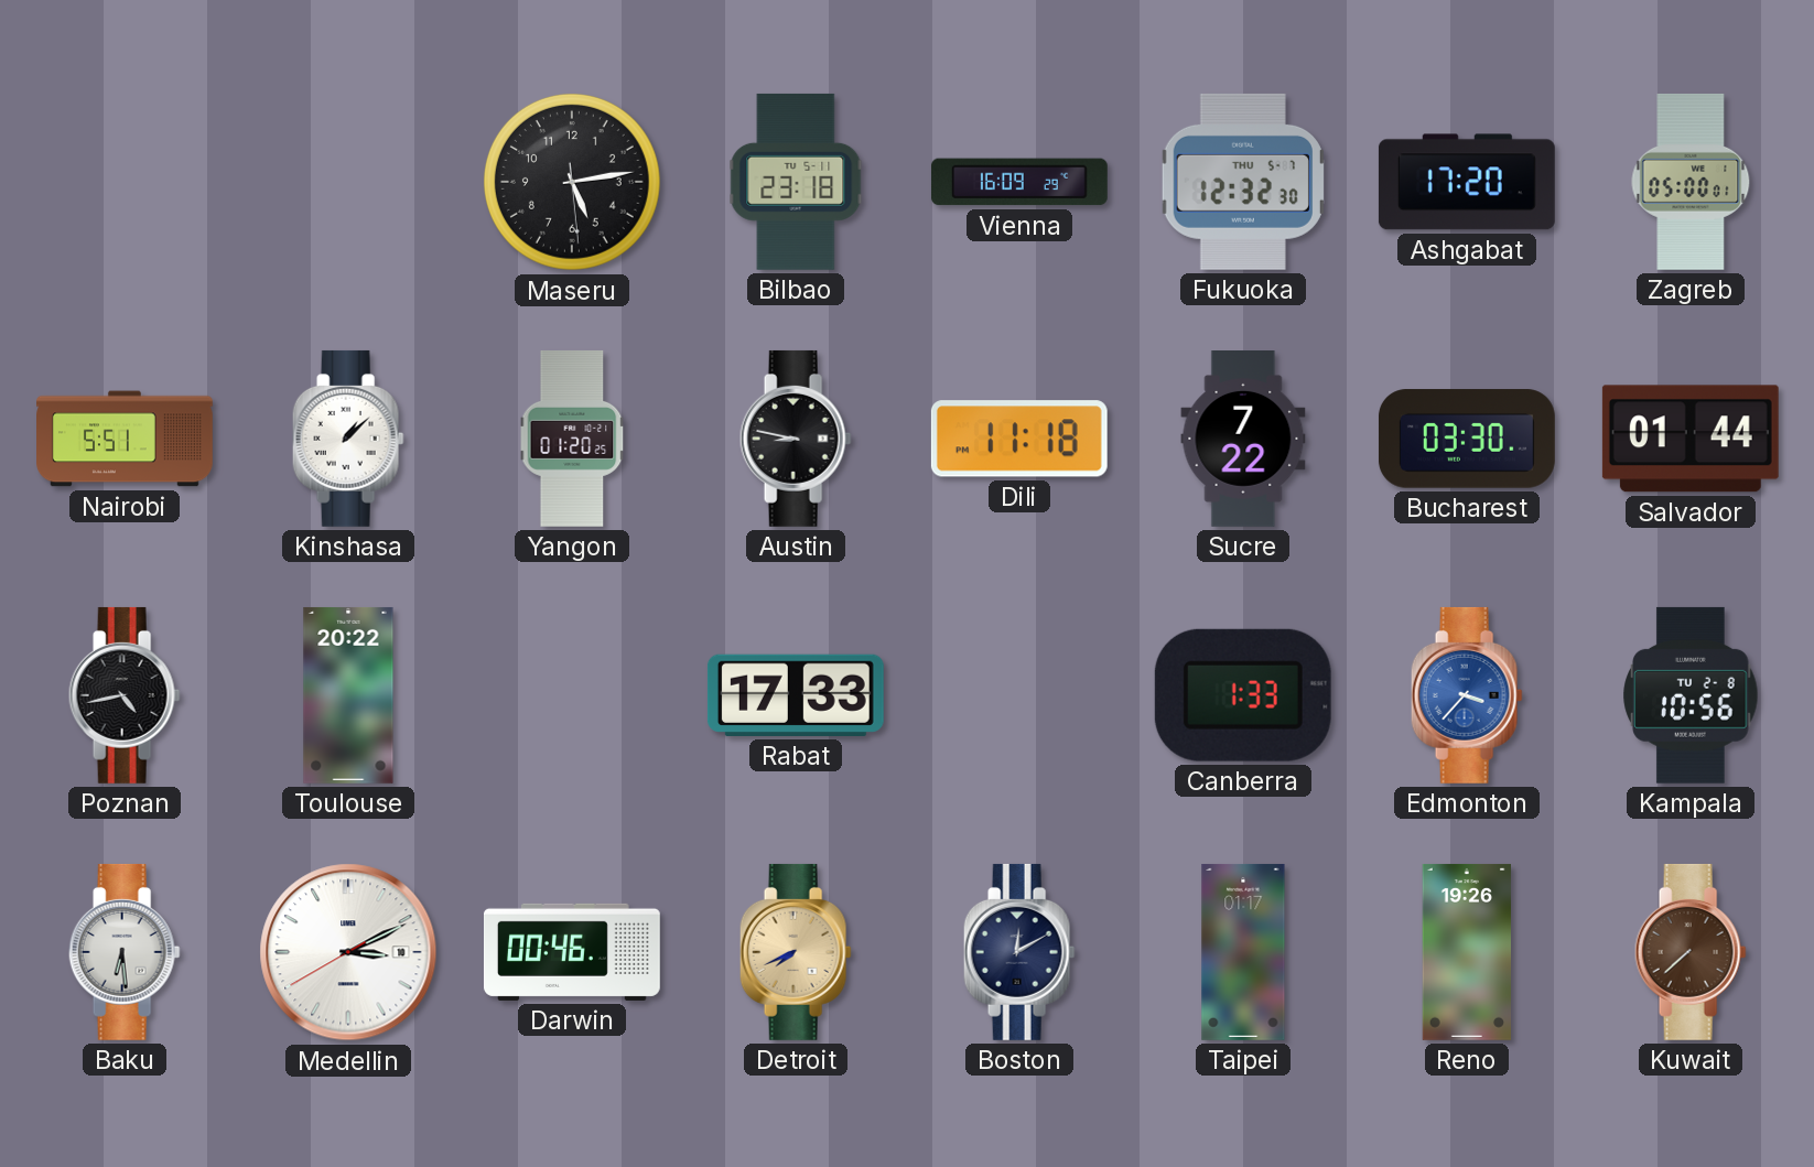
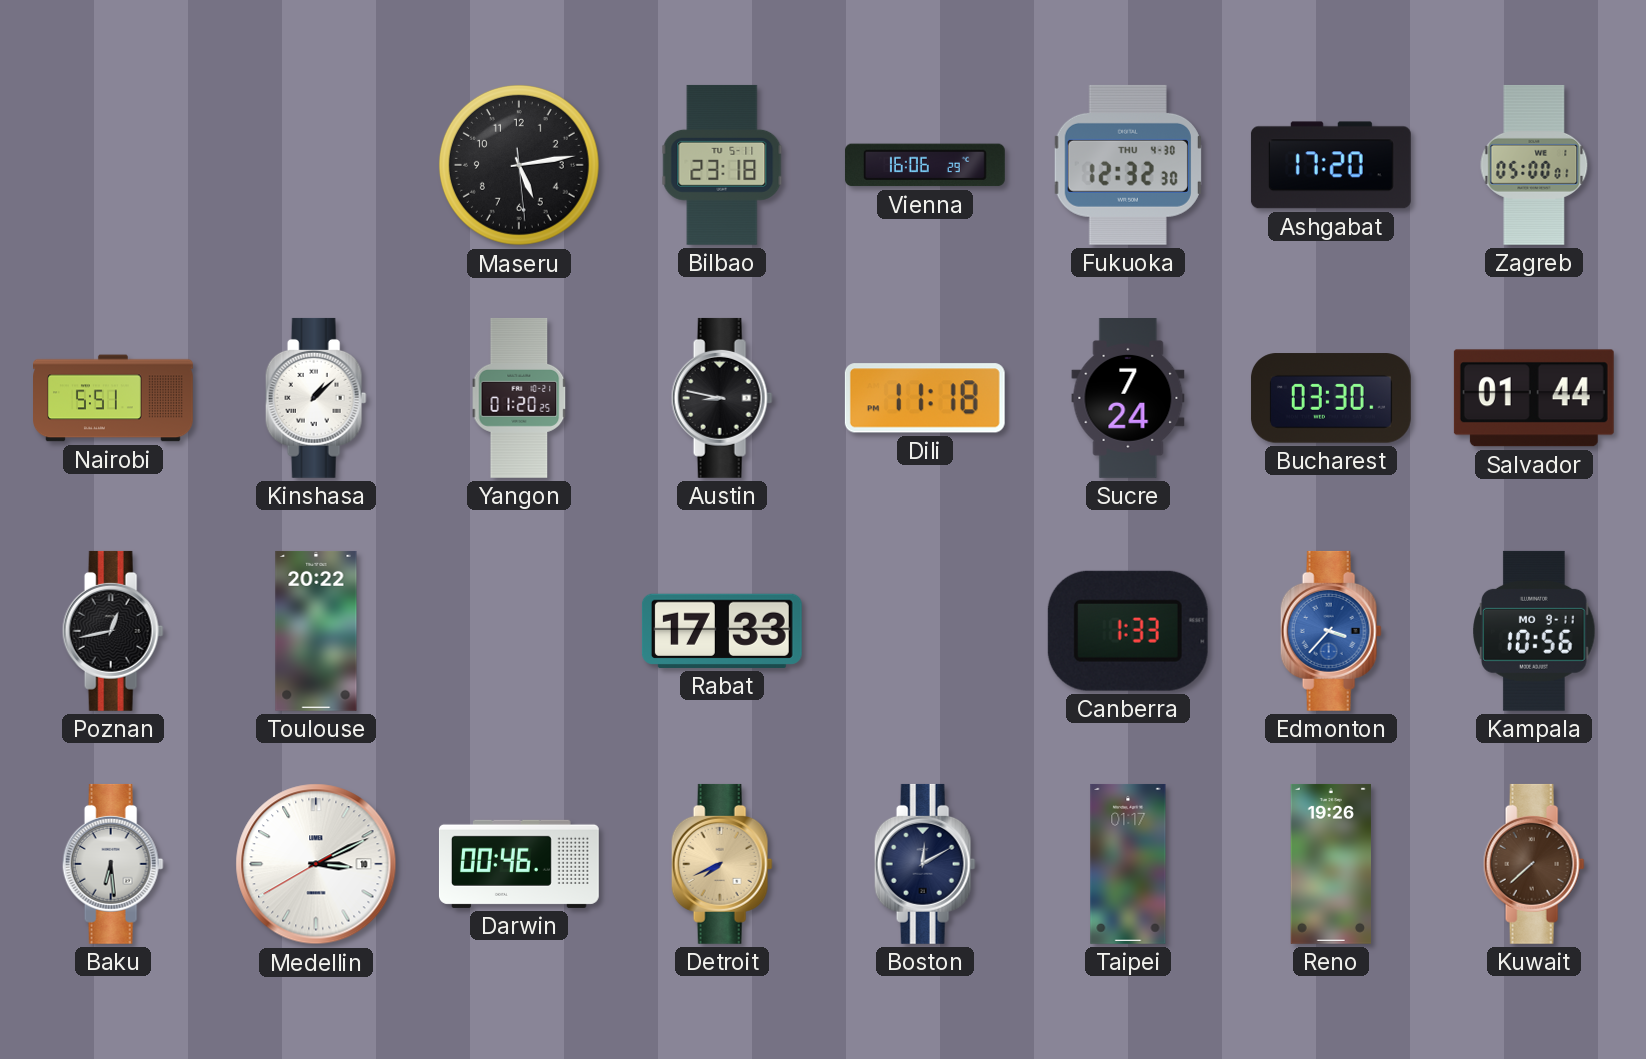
Vienna: 16:09 -> 16:06
Fukuoka date: THU 5-7 -> THU 4-30
Sucre: 7:22 -> 7:24
Poznan: 4:43 -> 12:43
Kampala date: TU 2-8 -> MO 9-11
